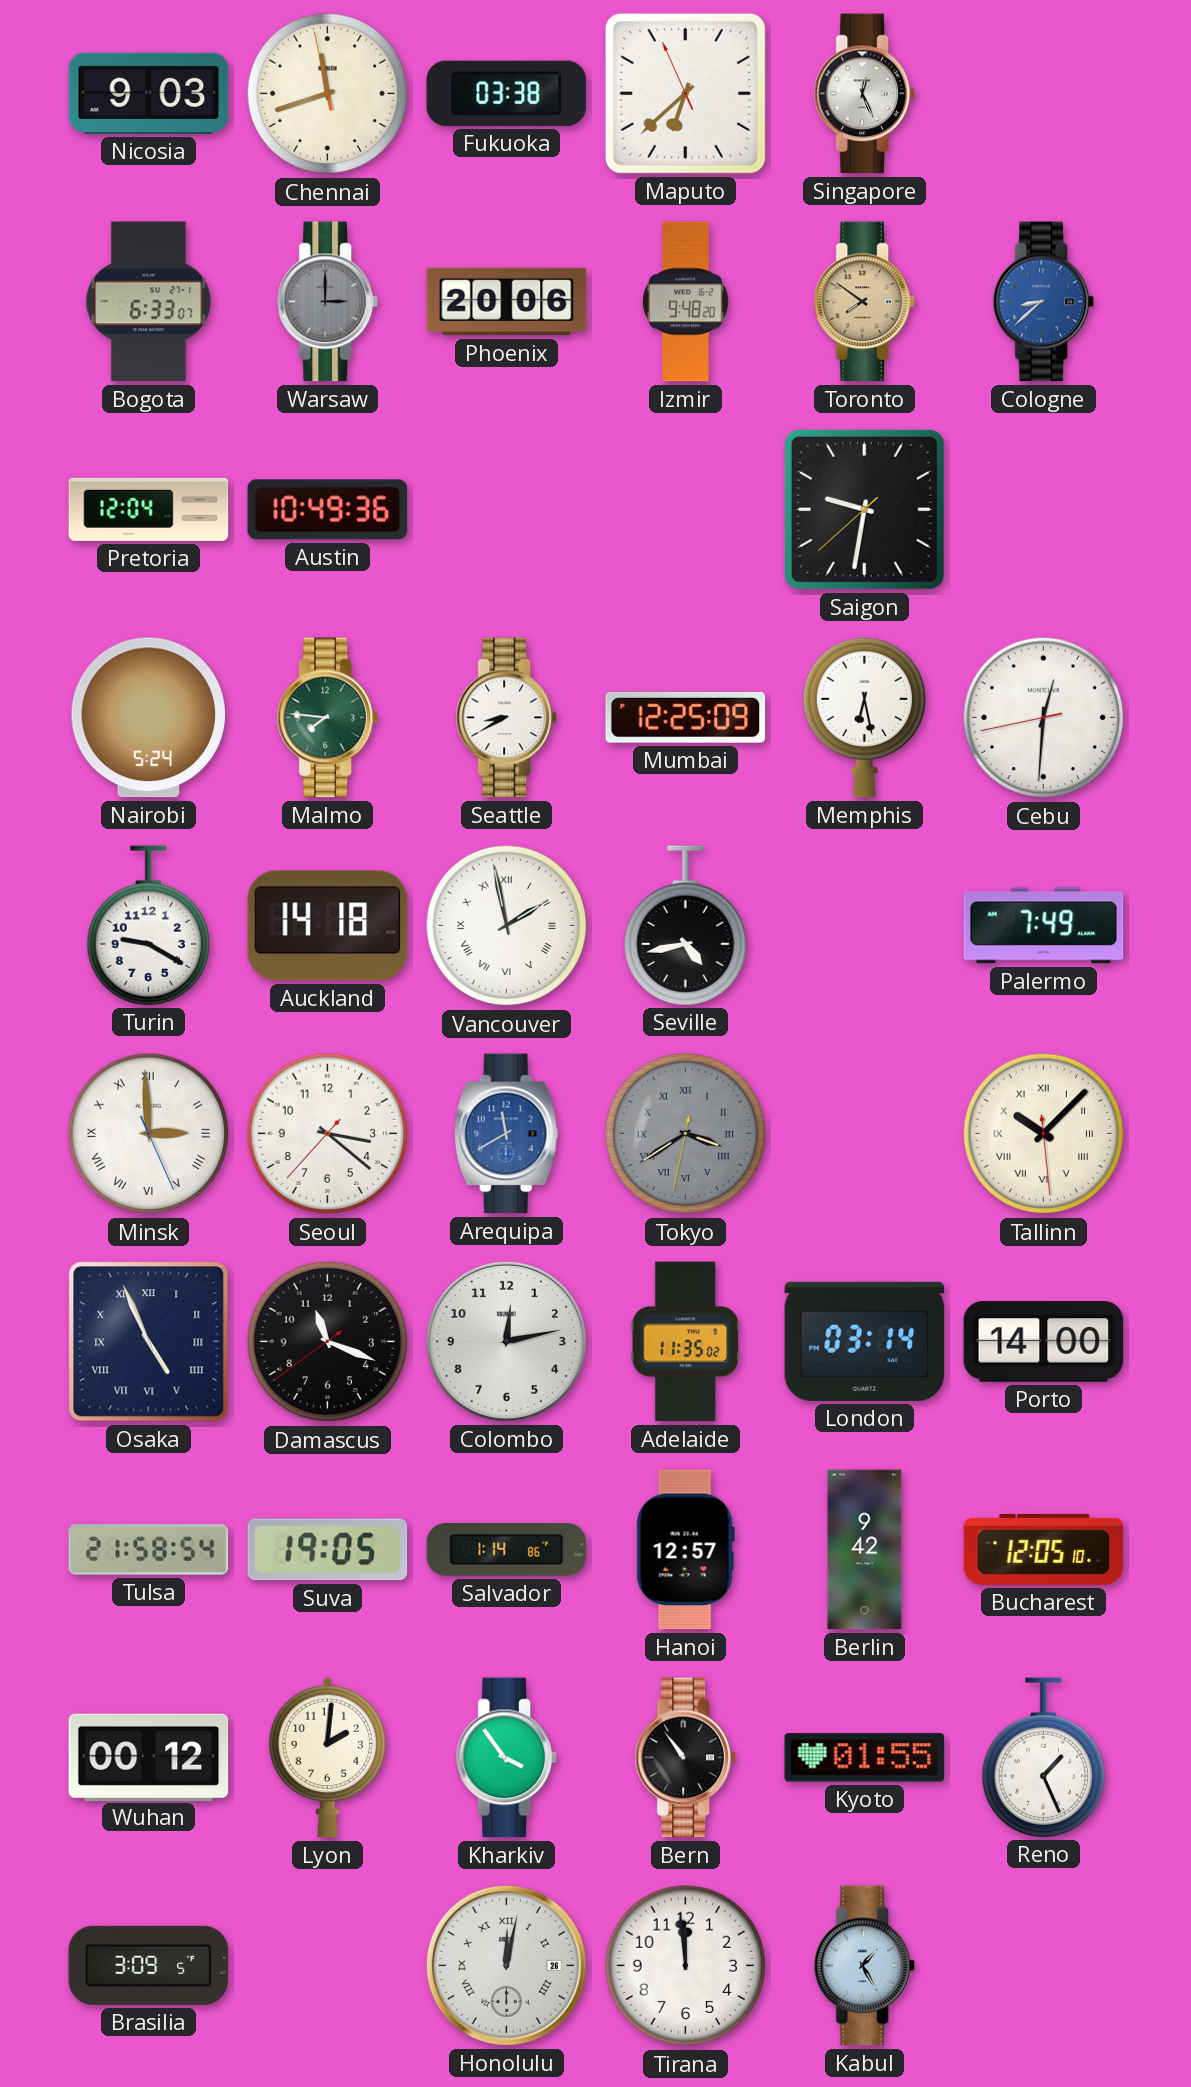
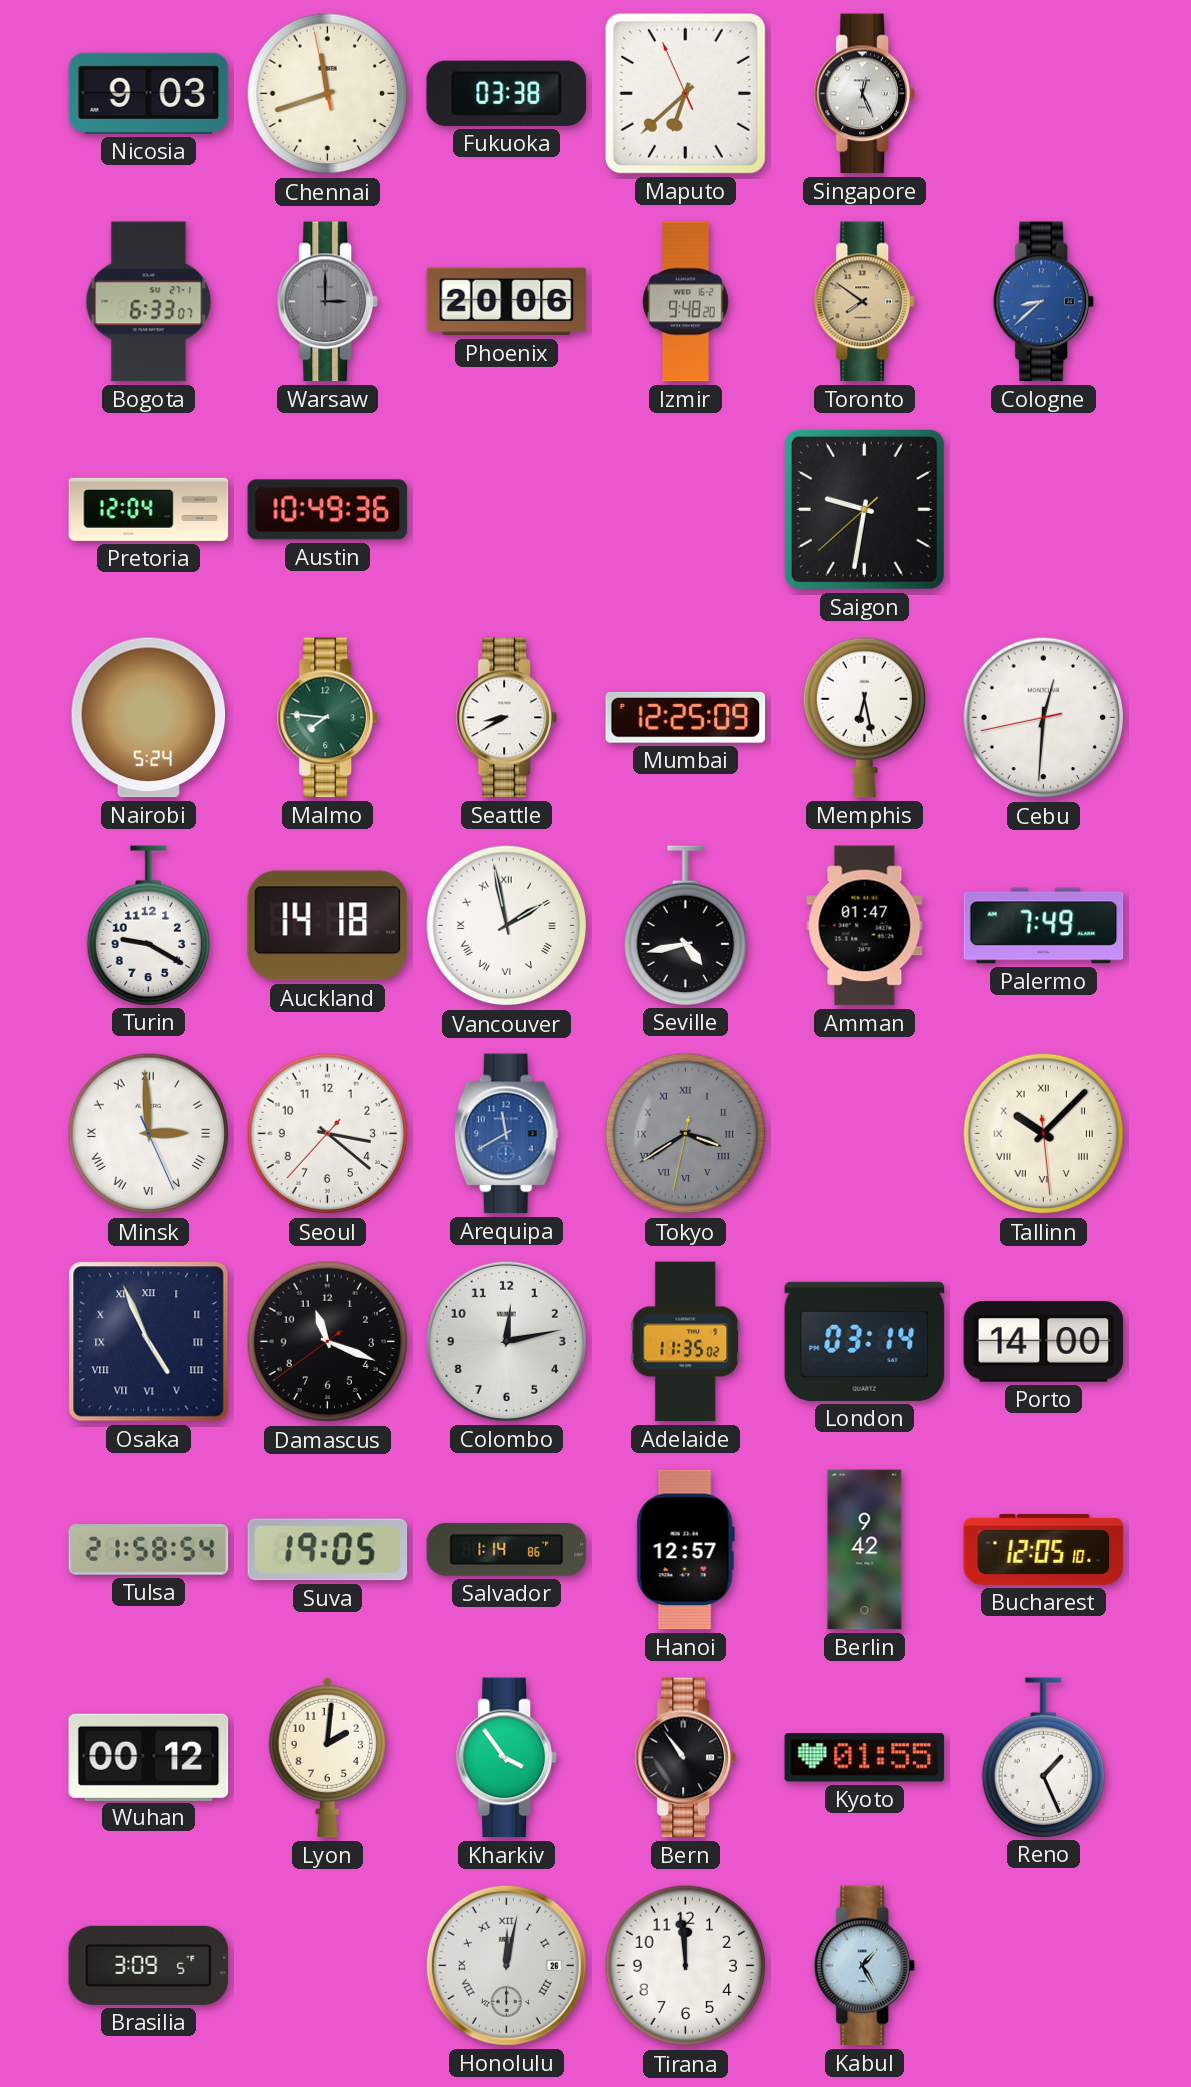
Amman: none -> 01:47
